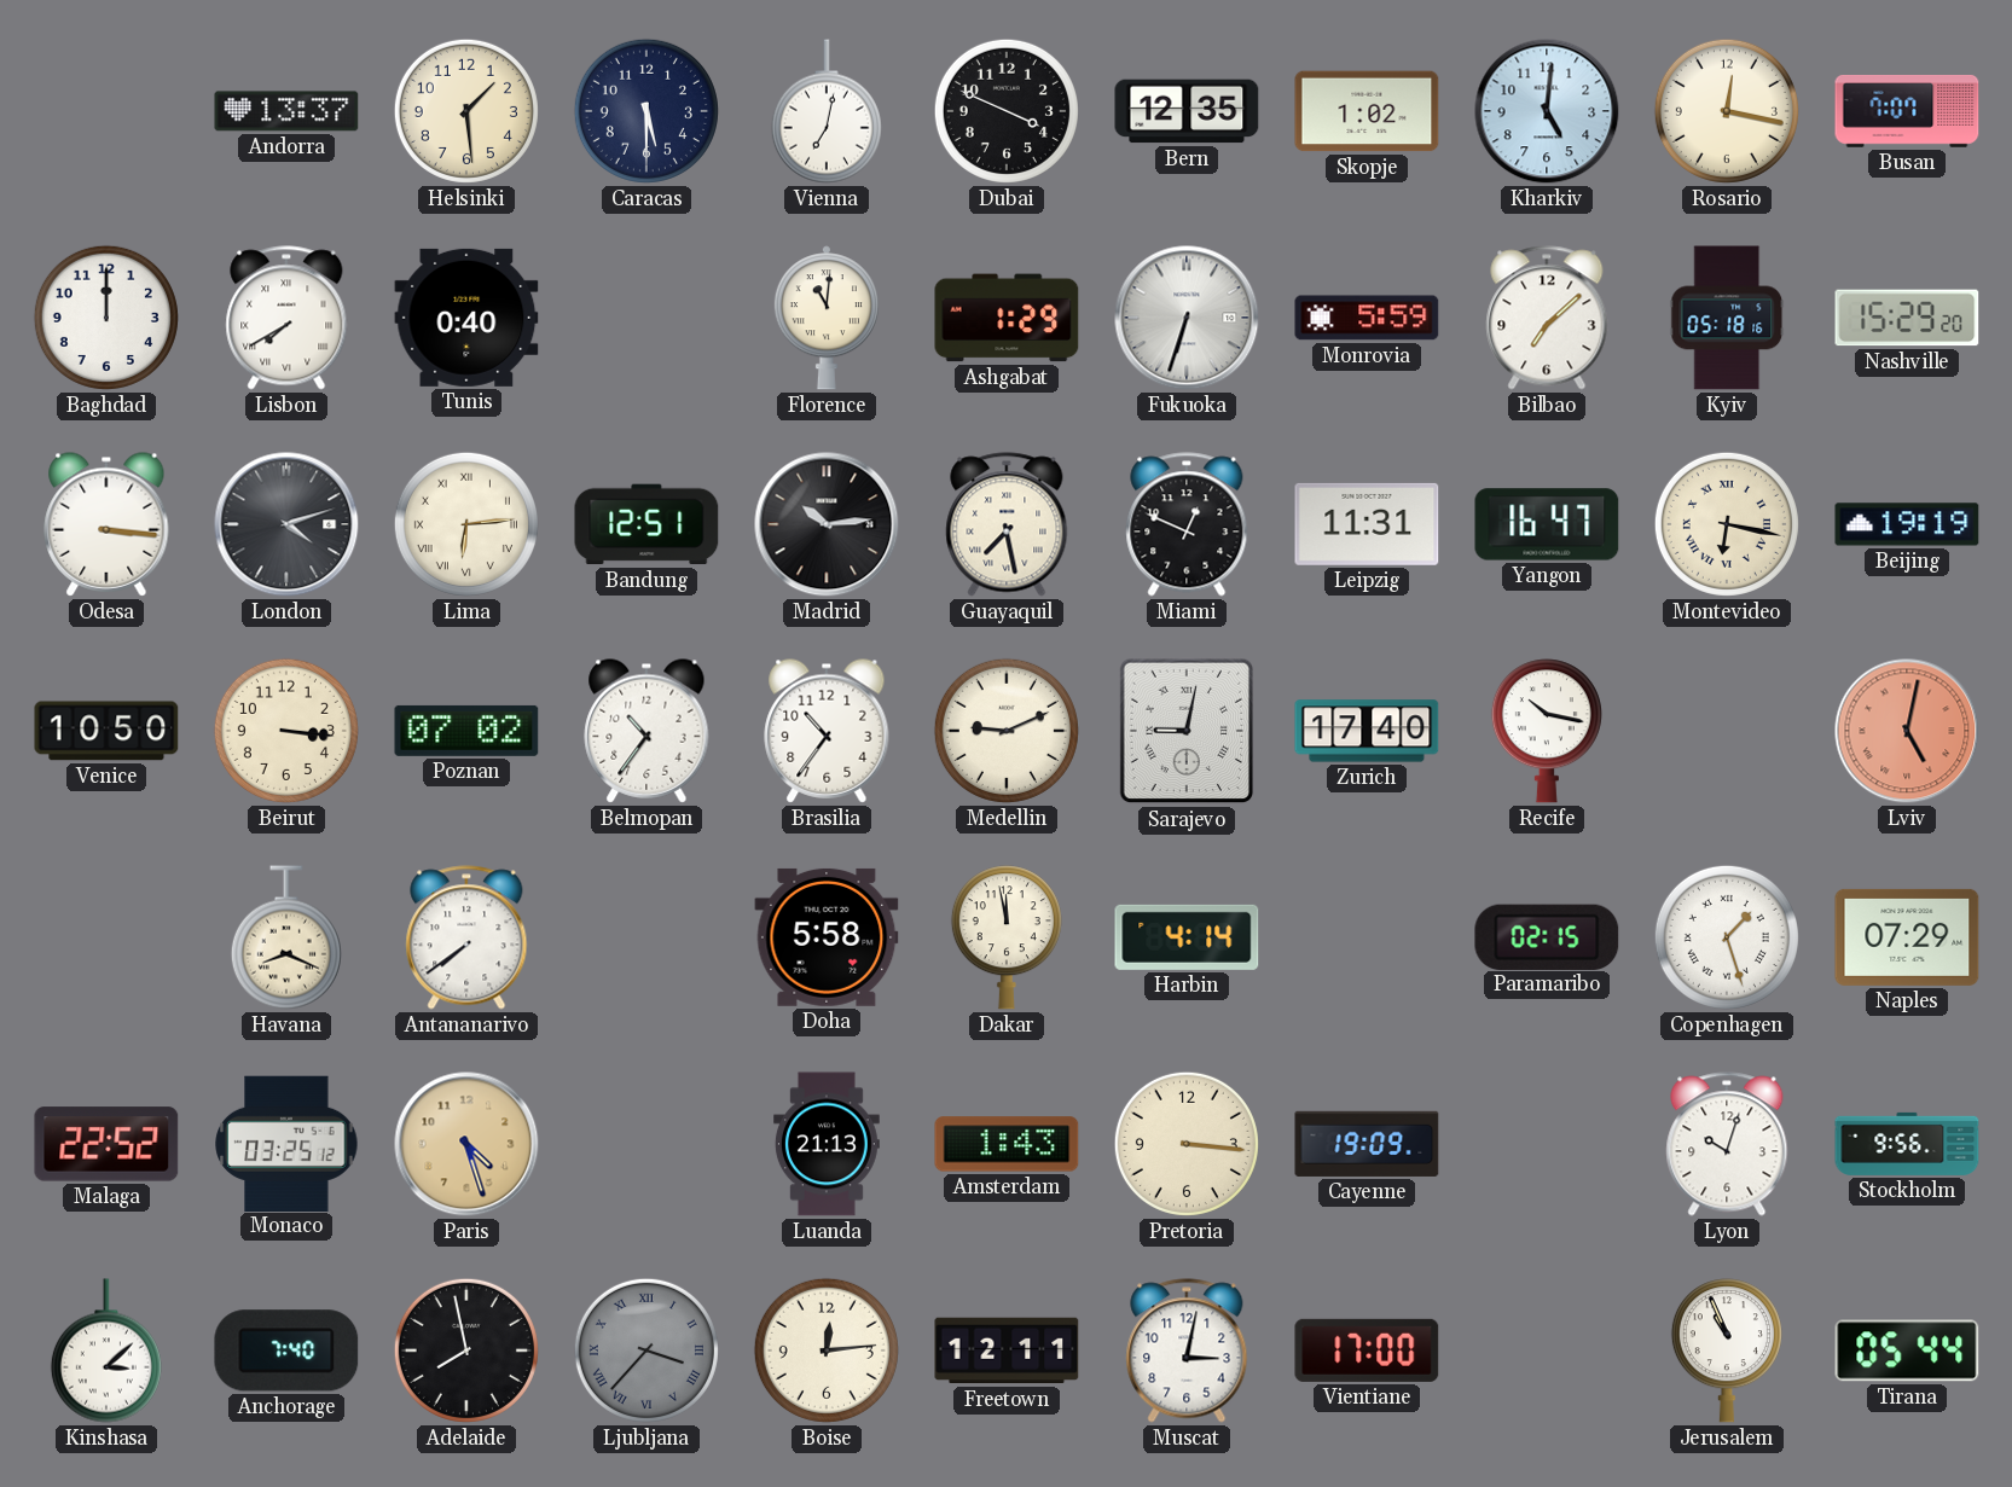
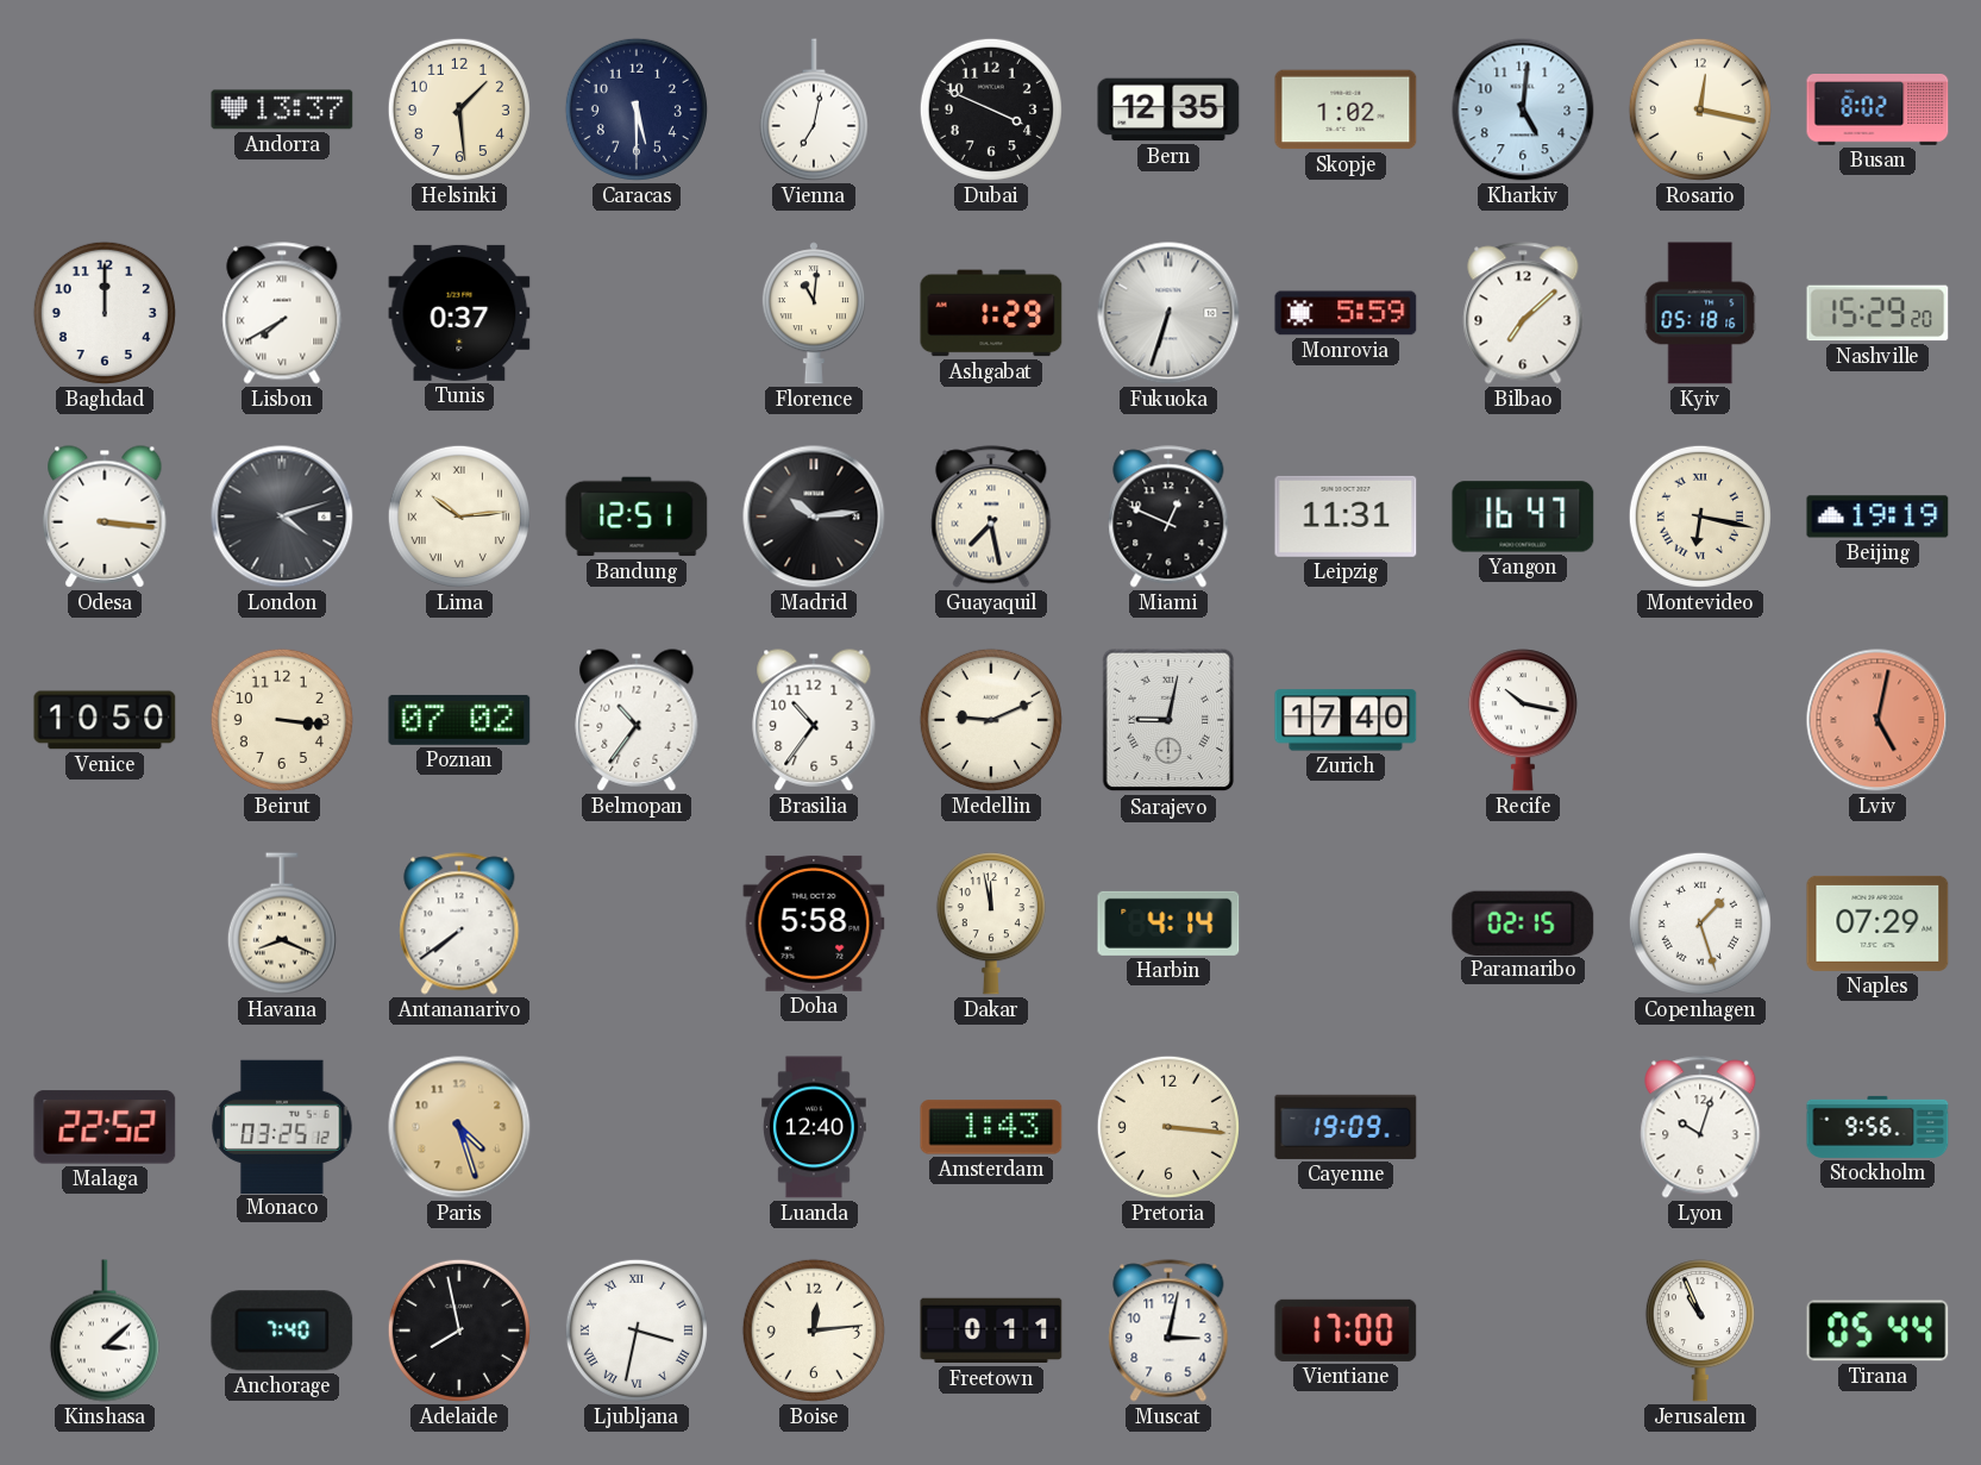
Busan: 7:07 -> 8:02
Tunis: 0:40 -> 0:37
Lima: 6:14 -> 10:14
Luanda: 21:13 -> 12:40
Ljubljana: 3:37 -> 3:32
Ljubljana dial: grey -> white
Freetown: 12:11 -> 0:11
